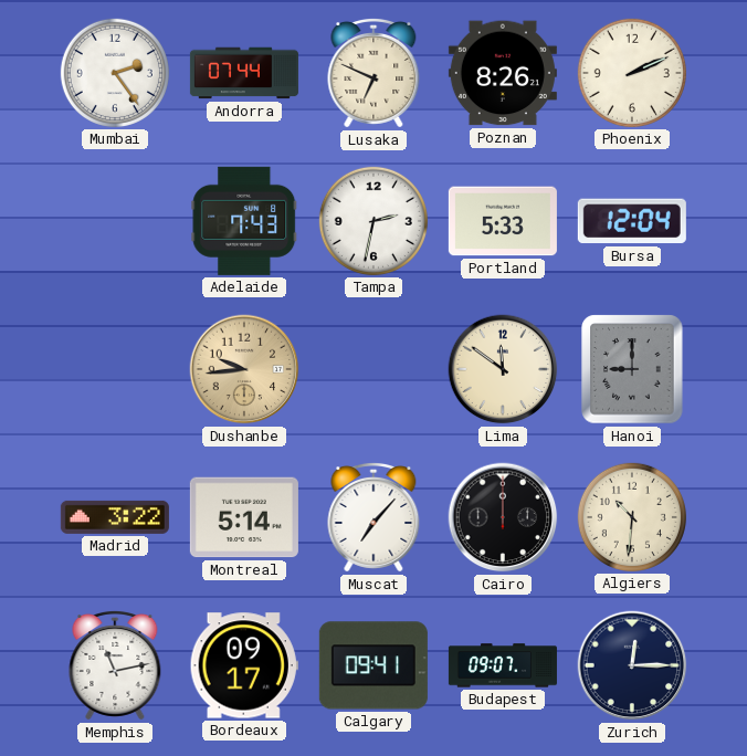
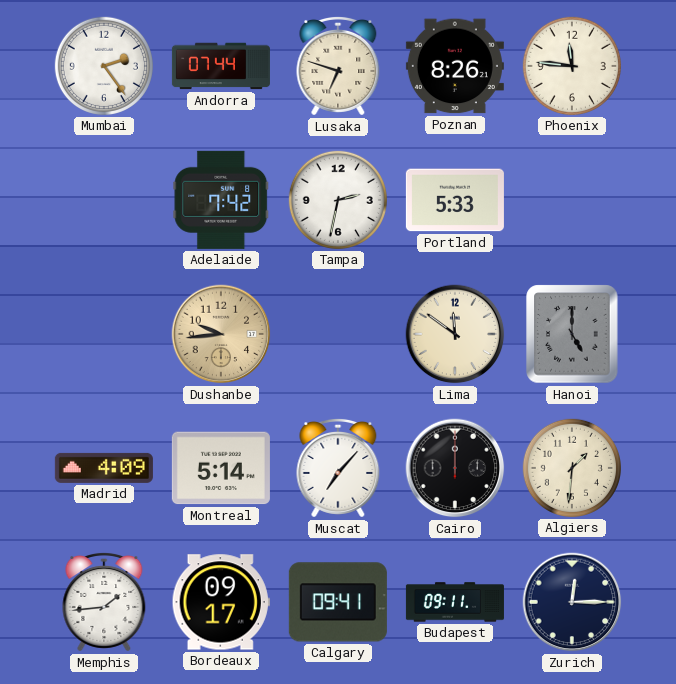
Lusaka: 6:49 -> 6:48
Phoenix: 2:11 -> 11:46
Adelaide: 7:43 -> 7:42
Bursa: 12:04 -> none
Hanoi: 9:00 -> 5:00
Madrid: 3:22 -> 4:09
Algiers: 10:31 -> 1:31
Memphis: 11:13 -> 1:44
Budapest: 09:07 -> 09:11
